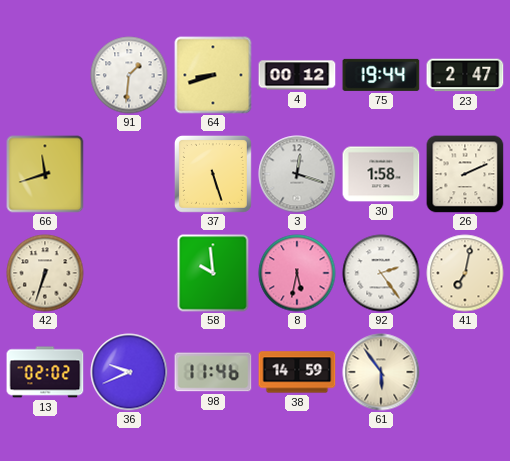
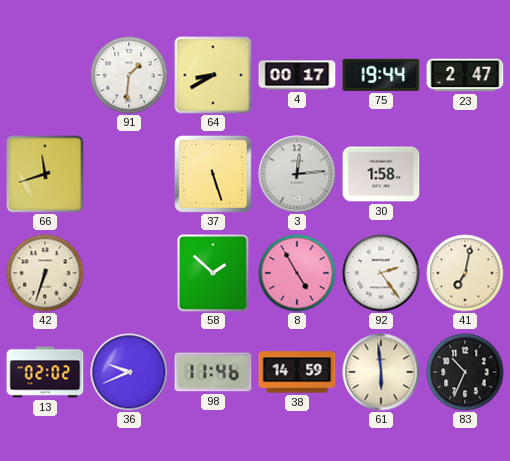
64: 8:42 -> 8:40
4: 00:12 -> 00:17
3: 12:18 -> 12:14
26: 2:11 -> none
58: 9:59 -> 1:52
8: 5:32 -> 4:55
61: 5:54 -> 5:59
83: none -> 10:34
